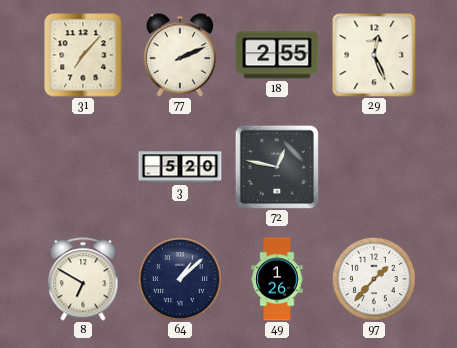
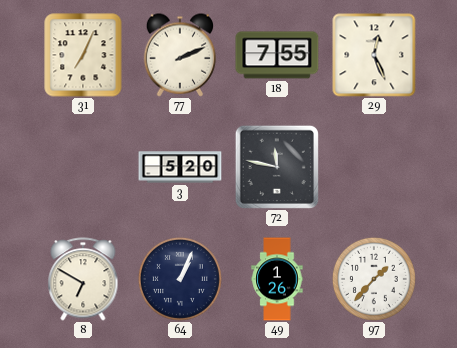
31: 7:07 -> 7:04
18: 2:55 -> 7:55
72: 12:47 -> 11:47
64: 1:08 -> 1:04
